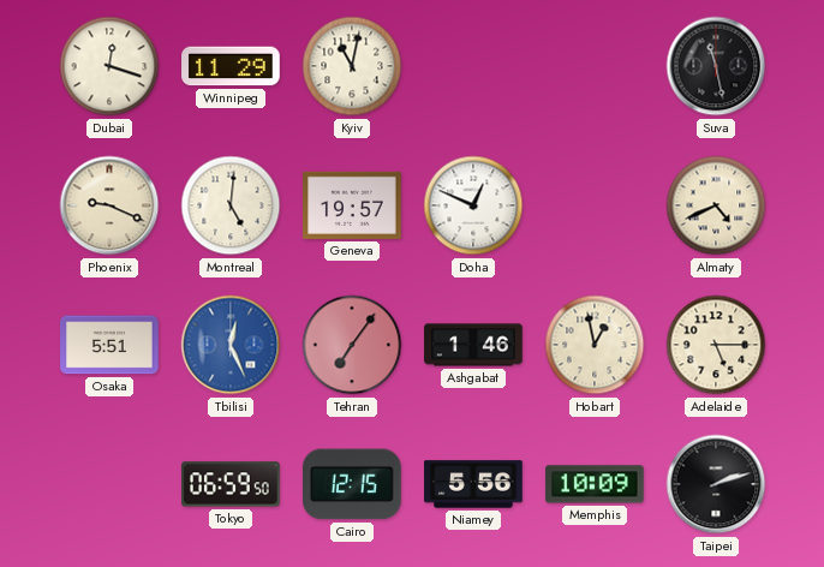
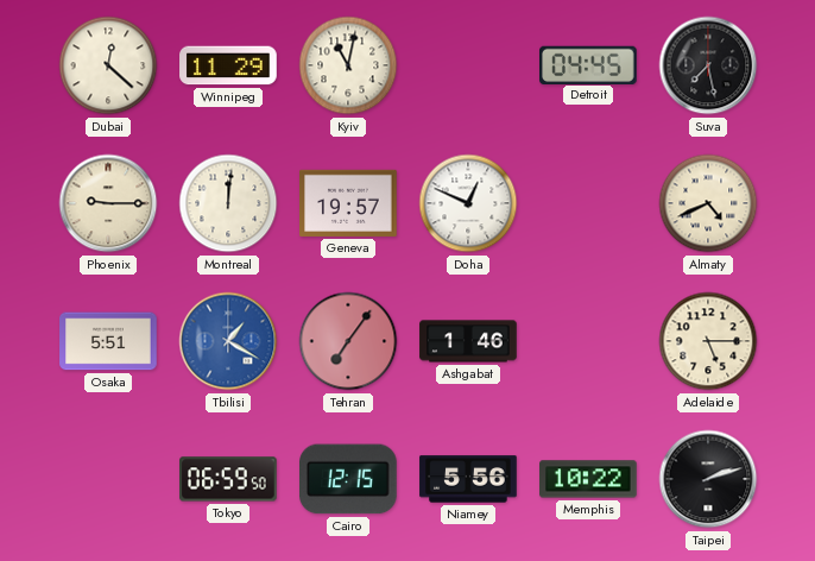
Dubai: 12:18 -> 12:22
Detroit: none -> 04:45
Suva: 11:28 -> 7:28
Phoenix: 9:19 -> 9:15
Montreal: 5:01 -> 12:01
Tbilisi: 12:26 -> 1:20
Hobart: 12:58 -> none
Memphis: 10:09 -> 10:22
